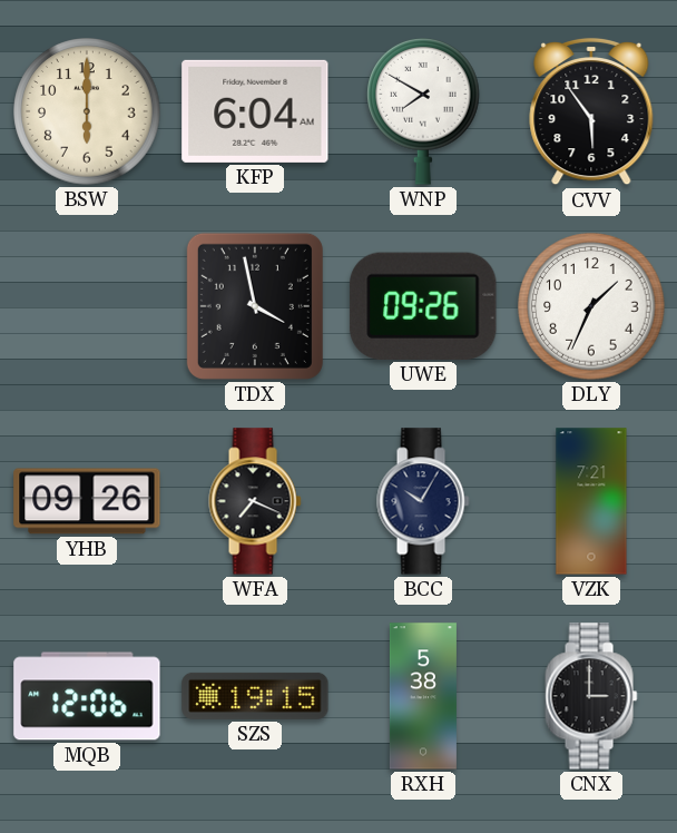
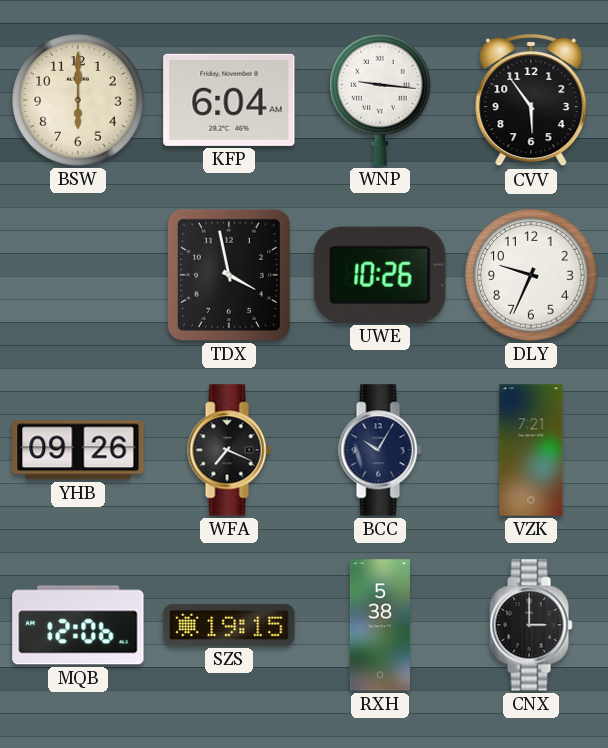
WNP: 7:50 -> 9:16
UWE: 09:26 -> 10:26
DLY: 1:34 -> 9:34
